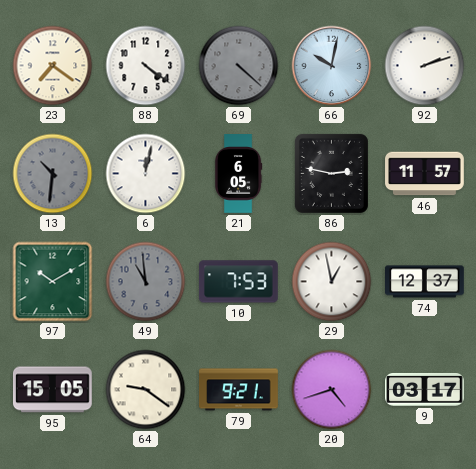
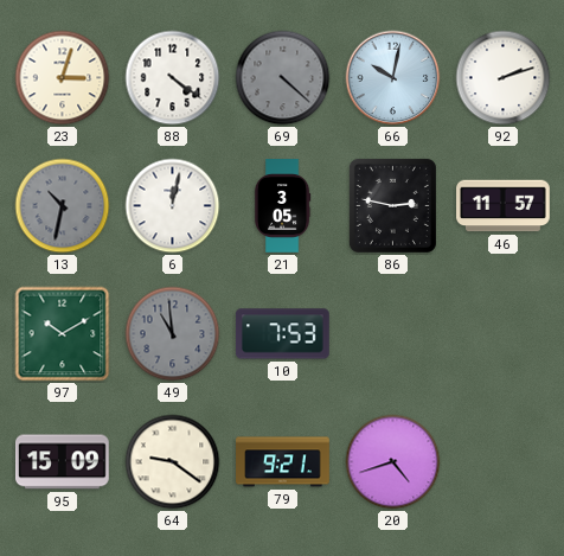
23: 7:21 -> 3:03
13: 10:31 -> 10:32
21: 6:05 -> 3:05
29: 12:58 -> none
74: 12:37 -> none
95: 15:05 -> 15:09
9: 03:17 -> none
